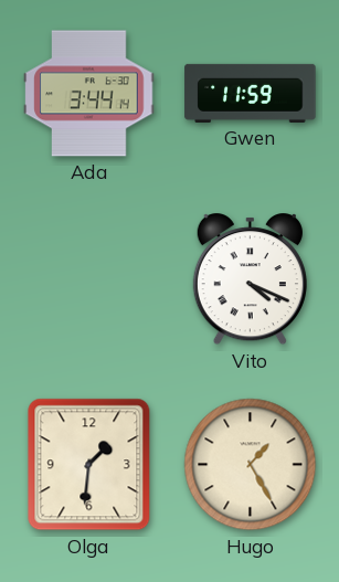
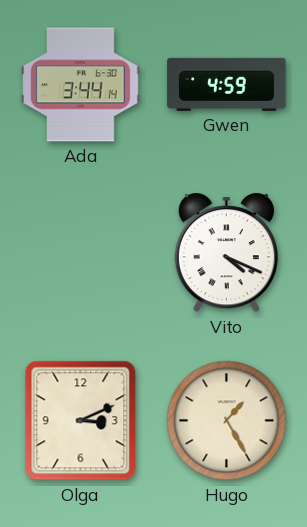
Gwen: 11:59 -> 4:59
Olga: 1:31 -> 3:11
